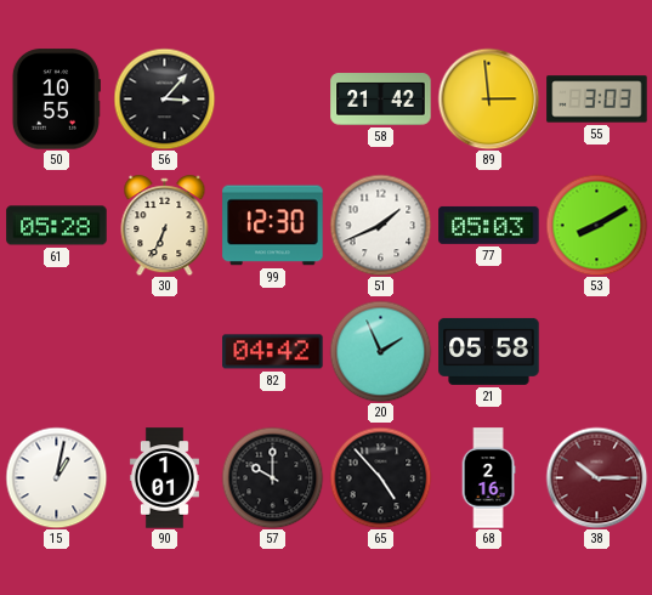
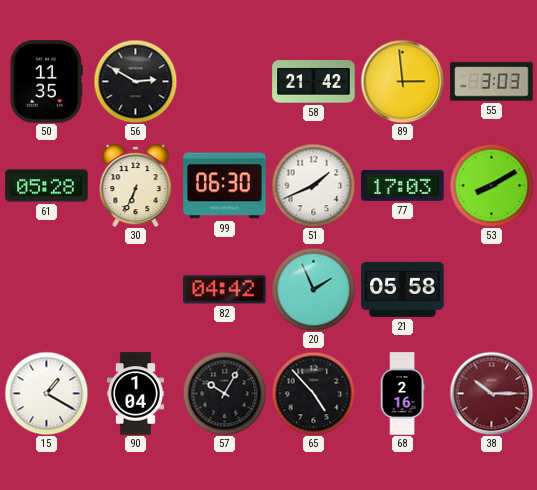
50: 10:55 -> 11:35
56: 3:07 -> 2:50
99: 12:30 -> 06:30
77: 05:03 -> 17:03
15: 1:02 -> 1:20
90: 1:01 -> 1:04
57: 10:00 -> 10:05
